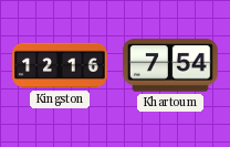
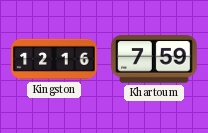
Khartoum: 7:54 -> 7:59
